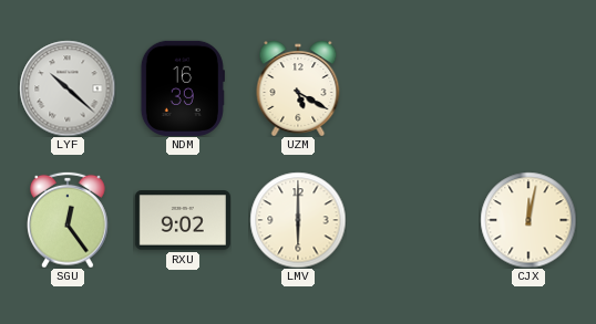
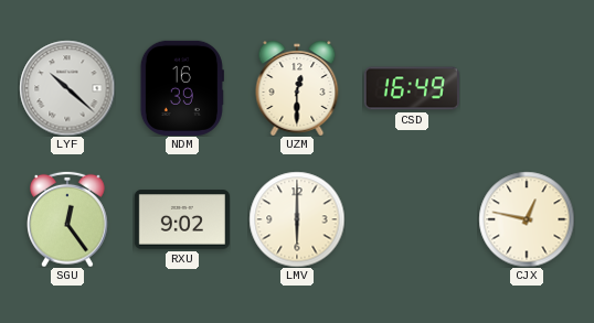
UZM: 5:20 -> 12:30
CSD: none -> 16:49
CJX: 12:02 -> 12:47
